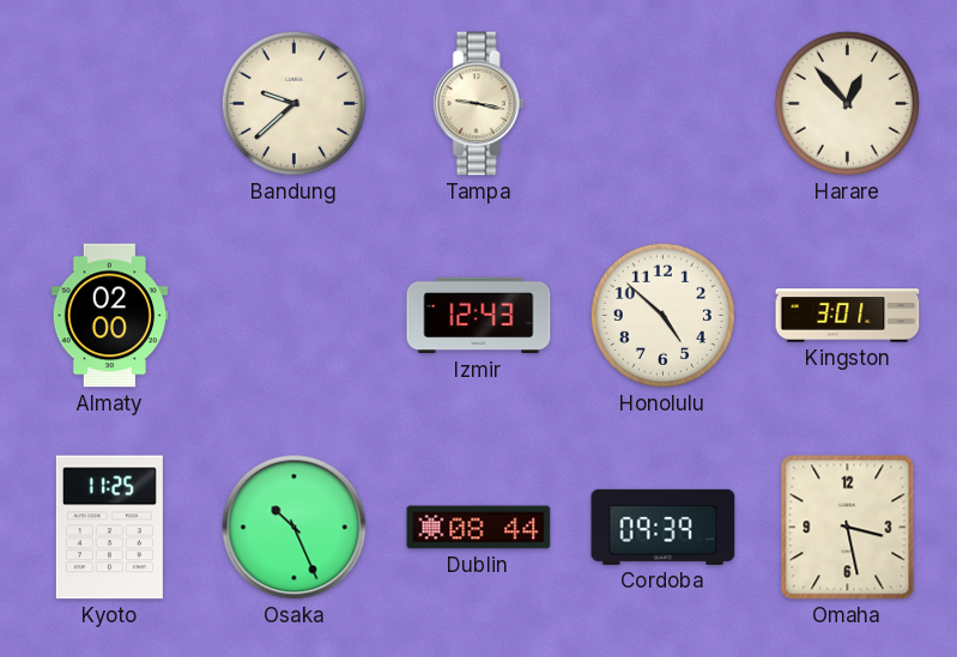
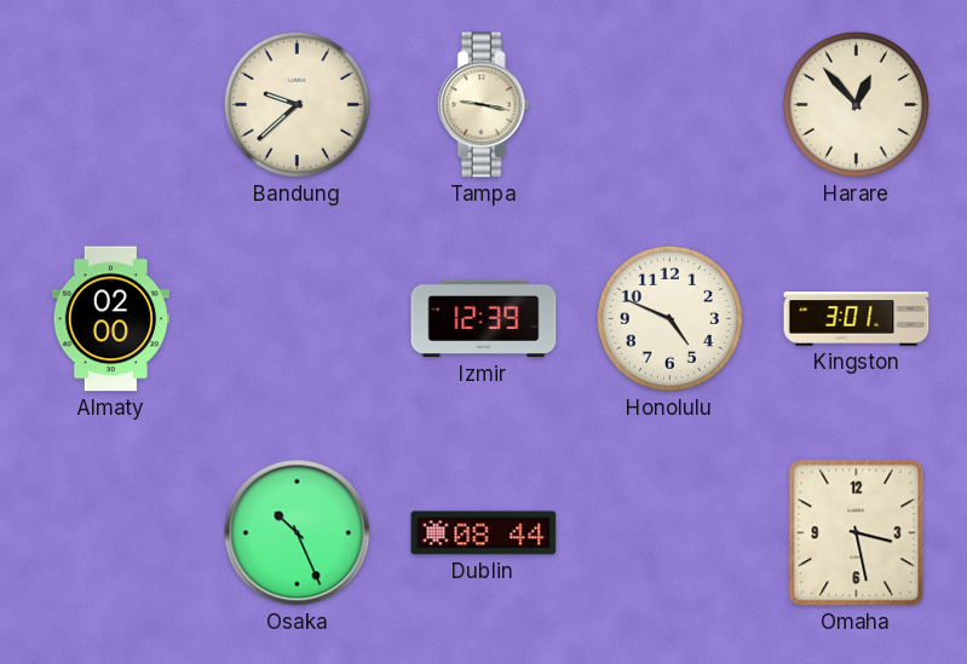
Izmir: 12:43 -> 12:39
Honolulu: 4:52 -> 4:49
Kyoto: 11:25 -> none
Cordoba: 09:39 -> none
